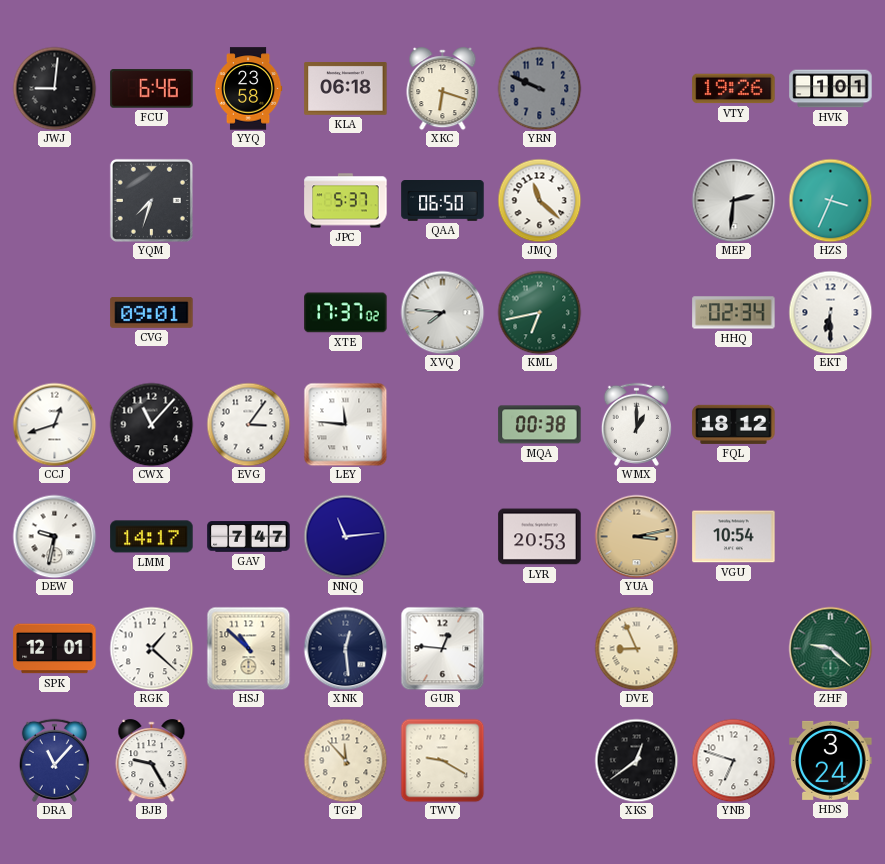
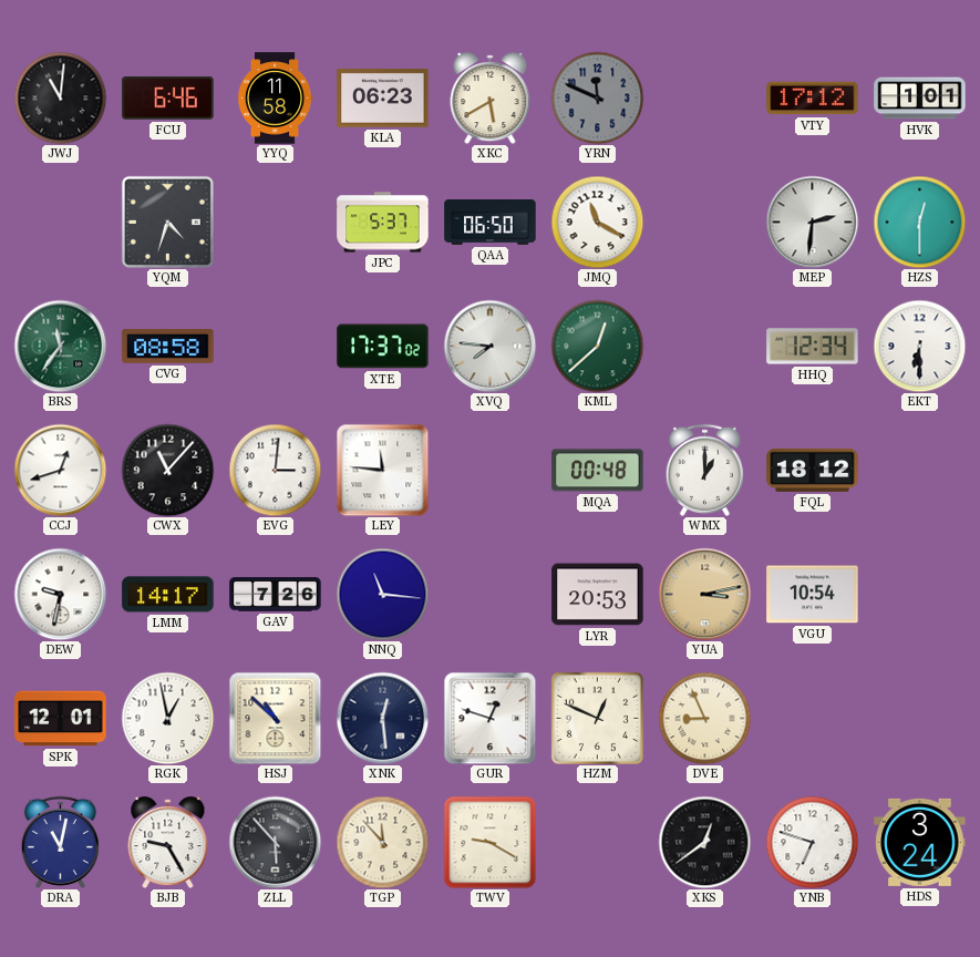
JWJ: 9:01 -> 11:01
YYQ: 23:58 -> 11:58
KLA: 06:18 -> 06:23
XKC: 6:18 -> 5:40
YRN: 9:49 -> 11:49
VTY: 19:26 -> 17:12
YQM: 7:33 -> 4:33
JMQ: 11:22 -> 11:20
HZS: 3:34 -> 12:30
BRS: none -> 11:36
CVG: 09:01 -> 08:58
KML: 6:43 -> 12:38
HHQ: 02:34 -> 12:34
EVG: 3:06 -> 3:01
MQA: 00:38 -> 00:48
GAV: 7:47 -> 7:26
NNQ: 11:14 -> 11:16
RGK: 1:22 -> 12:58
GUR: 12:46 -> 12:48
HZM: none -> 12:49
ZHF: 9:22 -> none
DRA: 11:07 -> 11:02
ZLL: none -> 5:53
